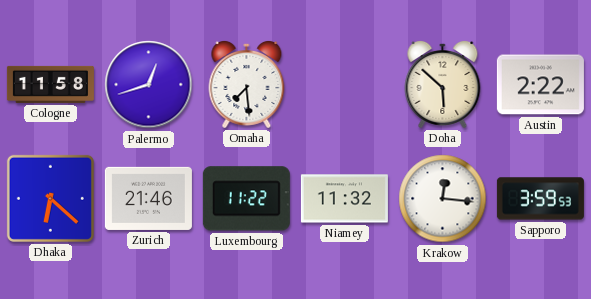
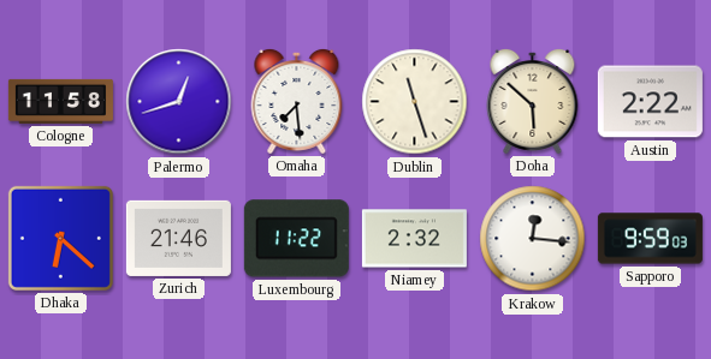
Dublin: none -> 11:27
Niamey: 11:32 -> 2:32
Sapporo: 3:59 -> 9:59
